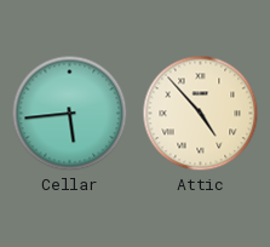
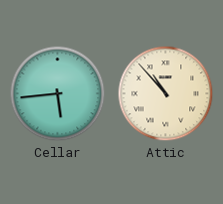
Attic: 4:53 -> 10:53
